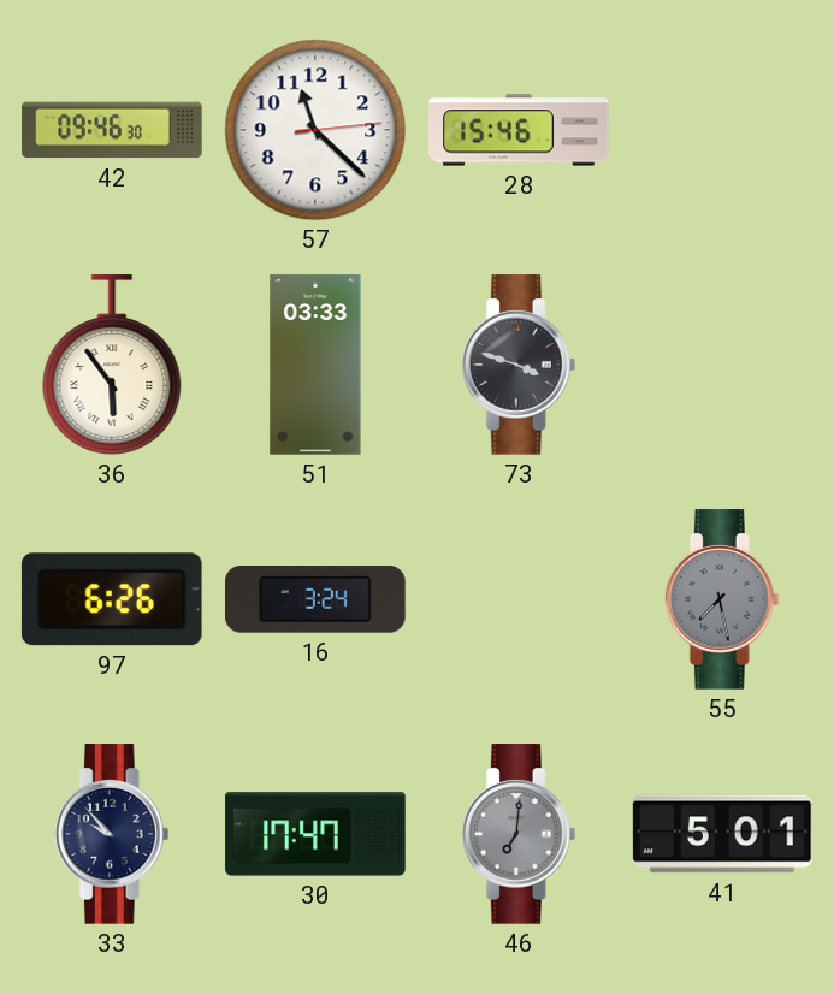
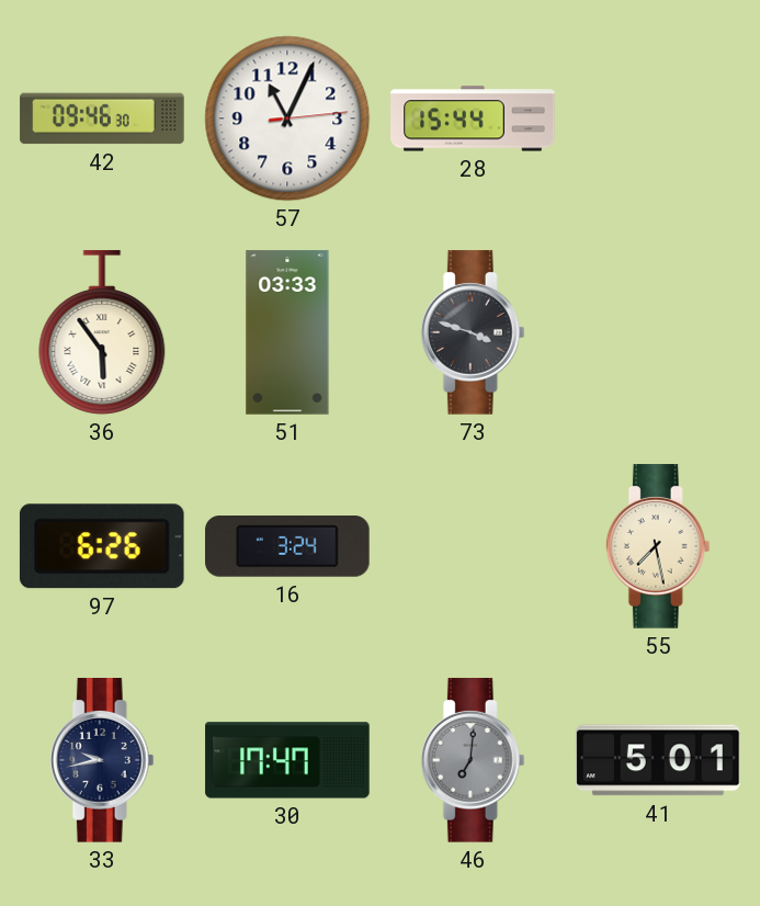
57: 11:22 -> 11:04
28: 15:46 -> 15:44
55 dial: grey -> cream
33: 9:53 -> 9:43
